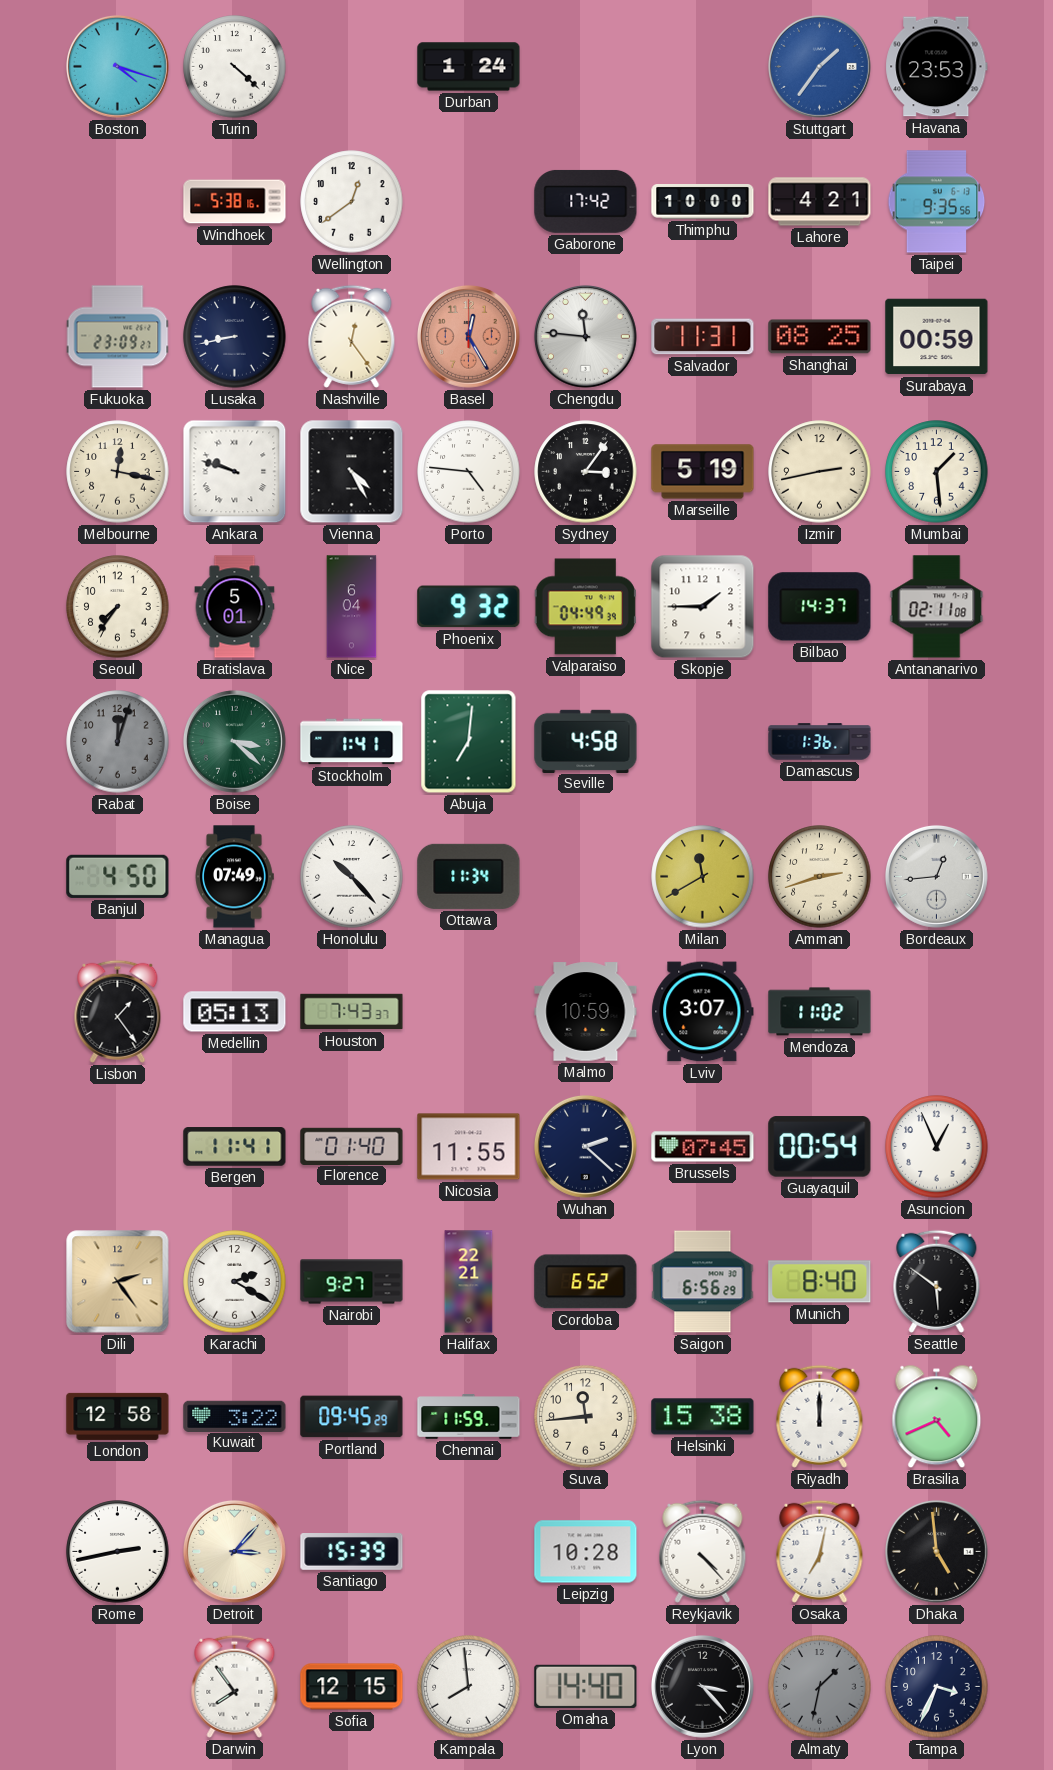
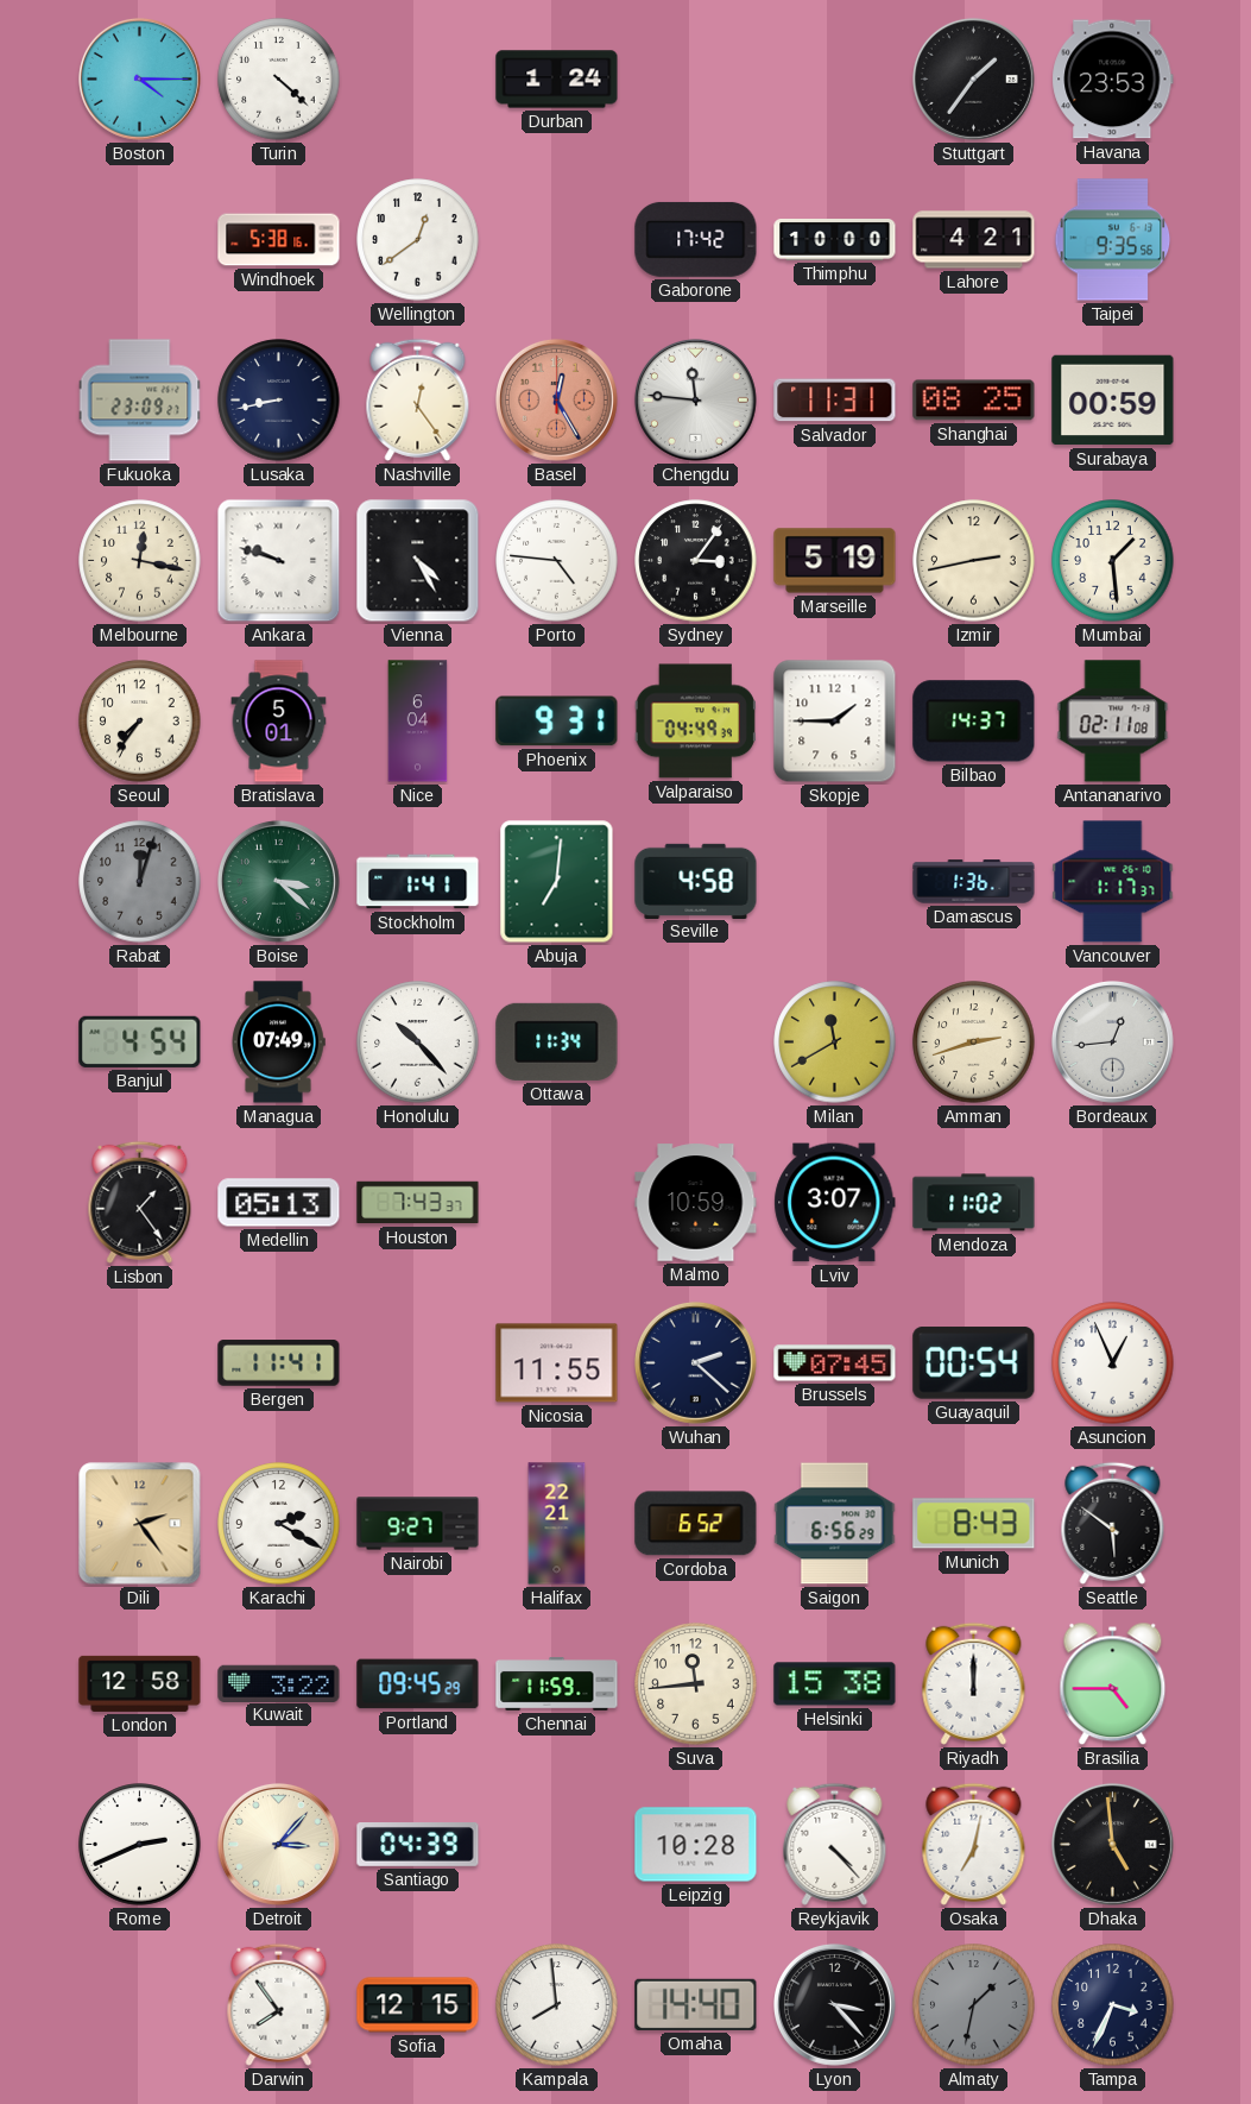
Boston: 4:18 -> 4:15
Stuttgart dial: blue -> black
Phoenix: 9:32 -> 9:31
Vancouver: none -> 1:17
Banjul: 4:50 -> 4:54
Florence: 01:40 -> none
Munich: 8:40 -> 8:43
Brasilia: 4:41 -> 4:45
Rome: 2:43 -> 2:41
Santiago: 15:39 -> 04:39
